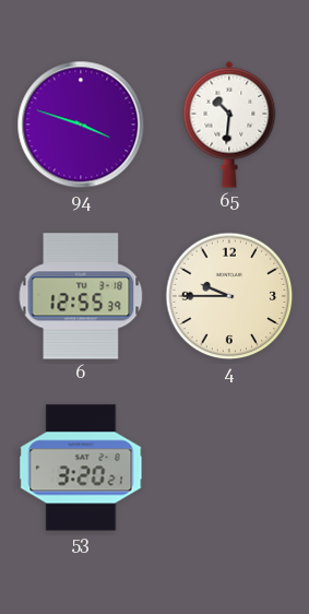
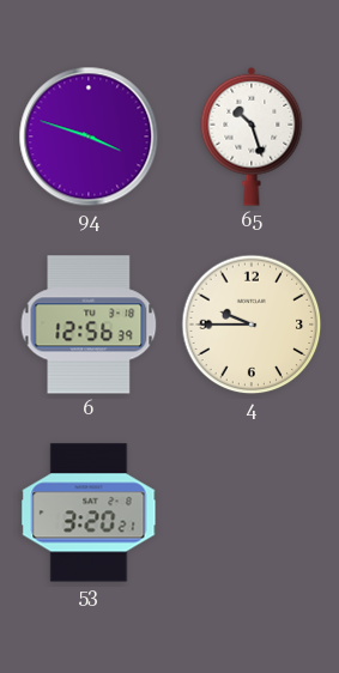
65: 10:31 -> 10:27
6: 12:55 -> 12:56
